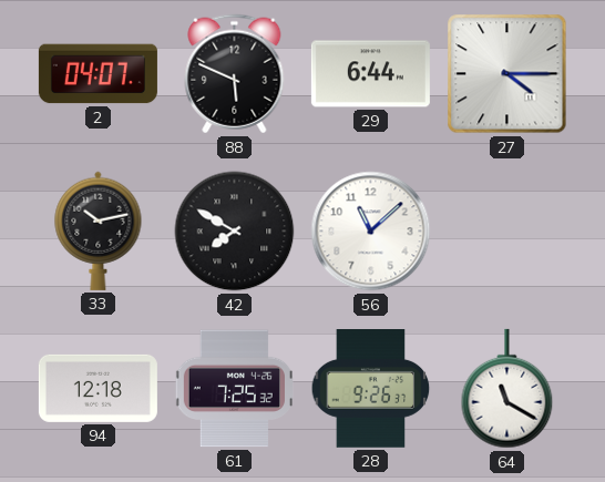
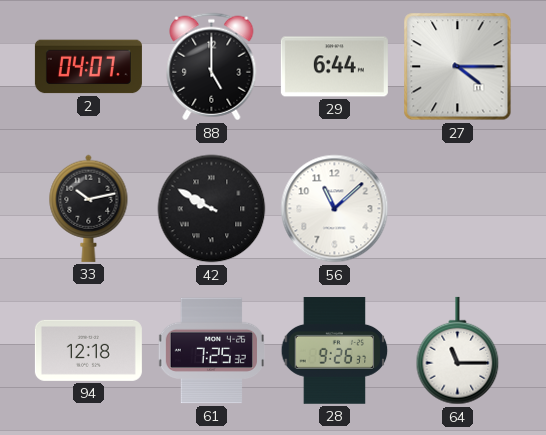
88: 5:49 -> 5:00
42: 7:50 -> 9:50
64: 11:20 -> 11:15
